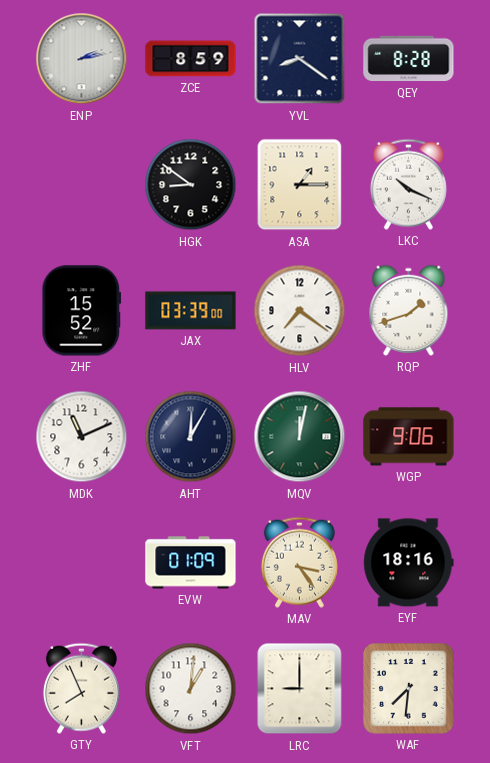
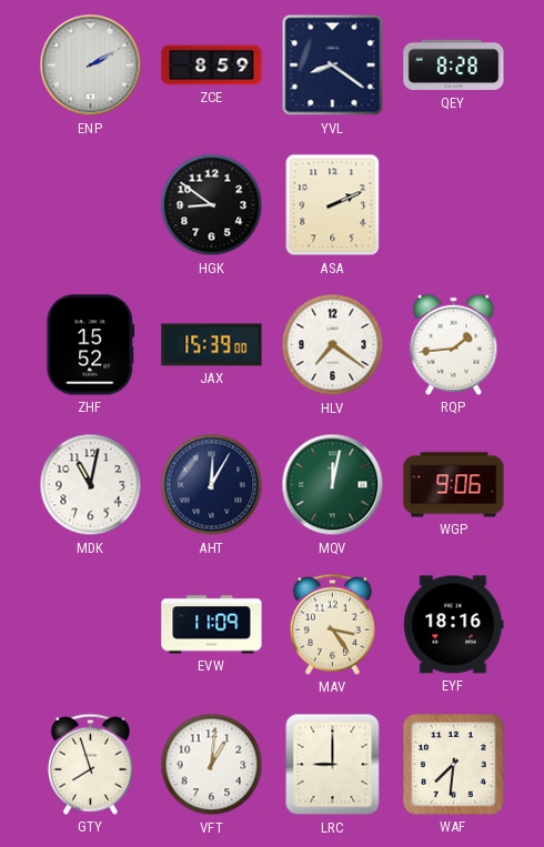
ENP: 2:13 -> 2:10
ASA: 1:15 -> 2:11
LKC: 10:19 -> none
JAX: 03:39 -> 15:39
RQP: 1:42 -> 1:44
MDK: 11:11 -> 11:02
EVW: 01:09 -> 11:09
GTY: 7:56 -> 7:57
